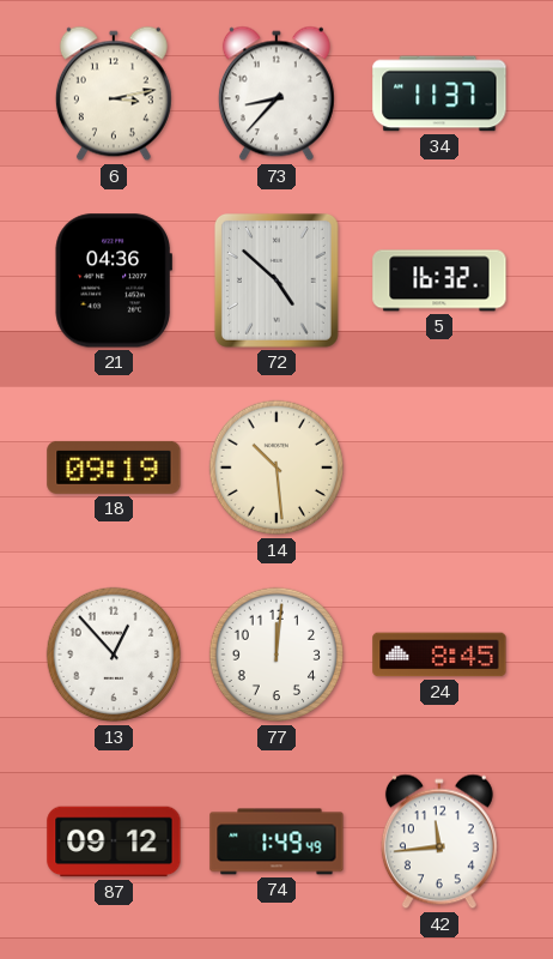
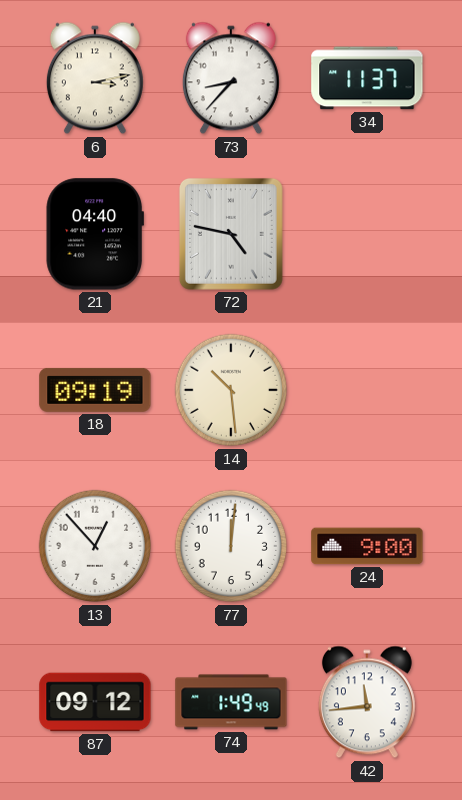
21: 04:36 -> 04:40
72: 4:52 -> 4:47
5: 16:32 -> none
24: 8:45 -> 9:00
